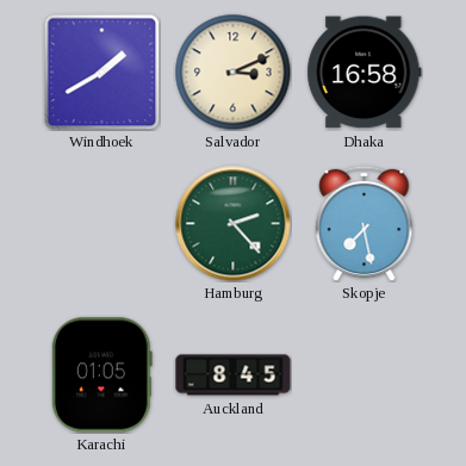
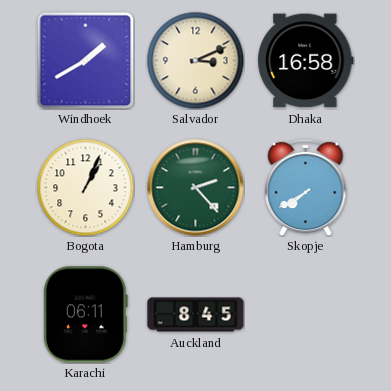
Bogota: none -> 1:04
Skopje: 7:28 -> 7:40
Karachi: 01:05 -> 06:11
